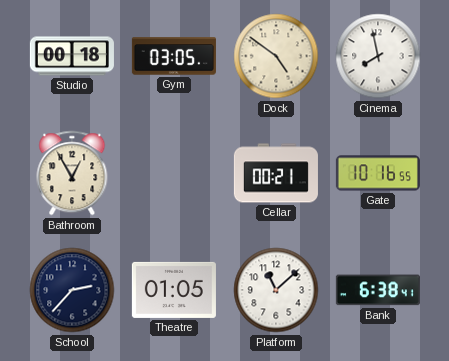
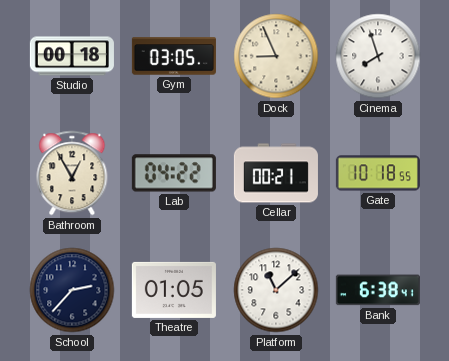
Dock: 4:51 -> 8:56
Cinema: 7:58 -> 7:57
Lab: none -> 04:22
Gate: 10:16 -> 10:18
